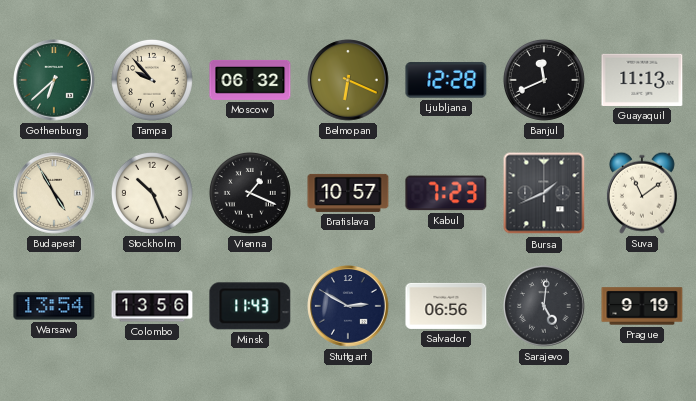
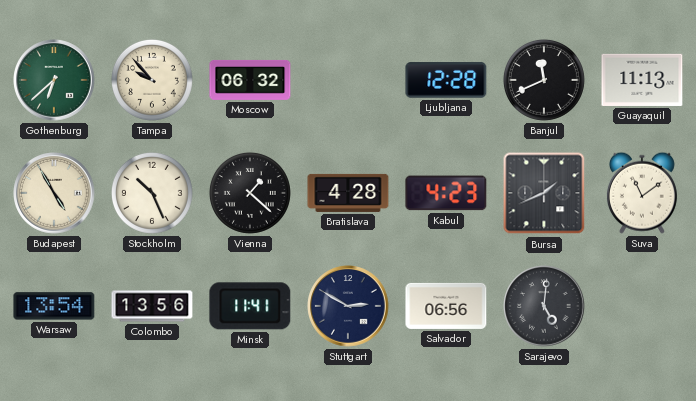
Belmopan: 6:19 -> none
Vienna: 1:19 -> 1:22
Bratislava: 10:57 -> 4:28
Kabul: 7:23 -> 4:23
Minsk: 11:43 -> 11:41
Prague: 9:19 -> none
